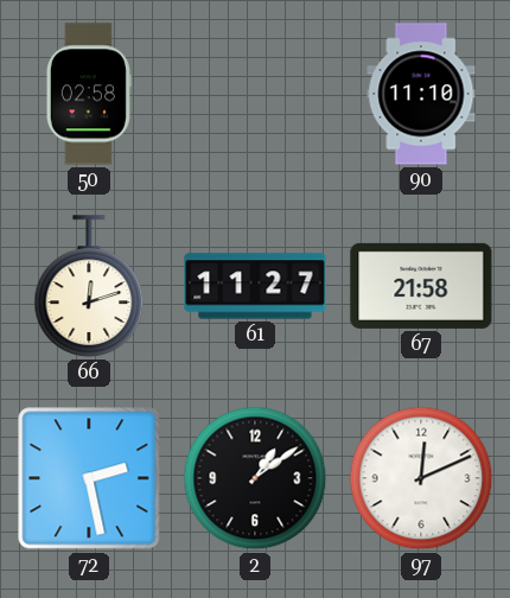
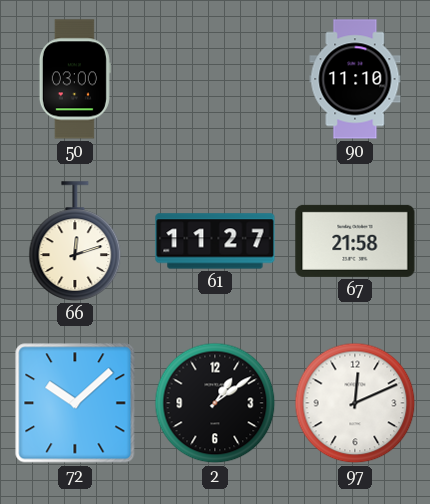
50: 02:58 -> 03:00
72: 2:28 -> 10:08
